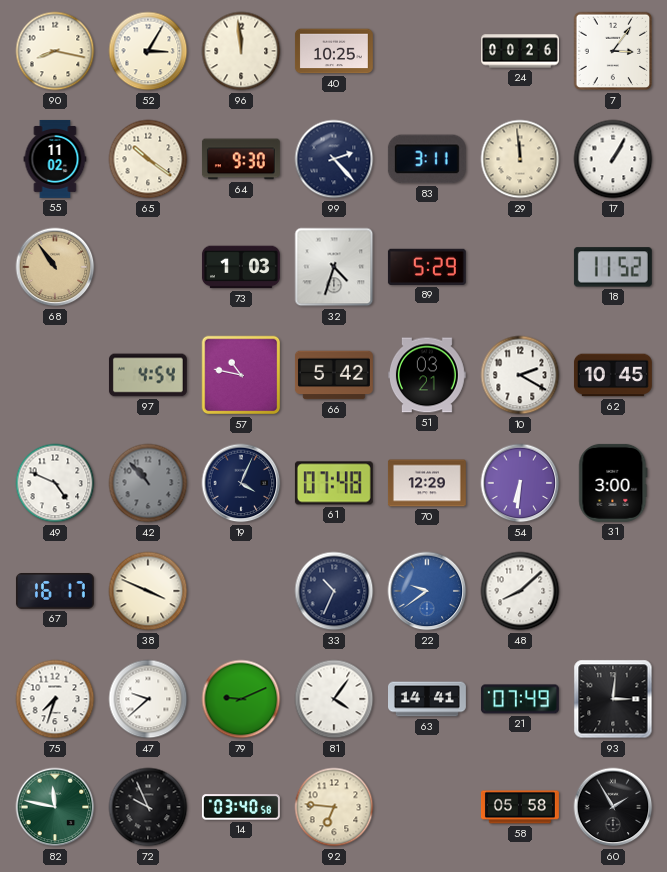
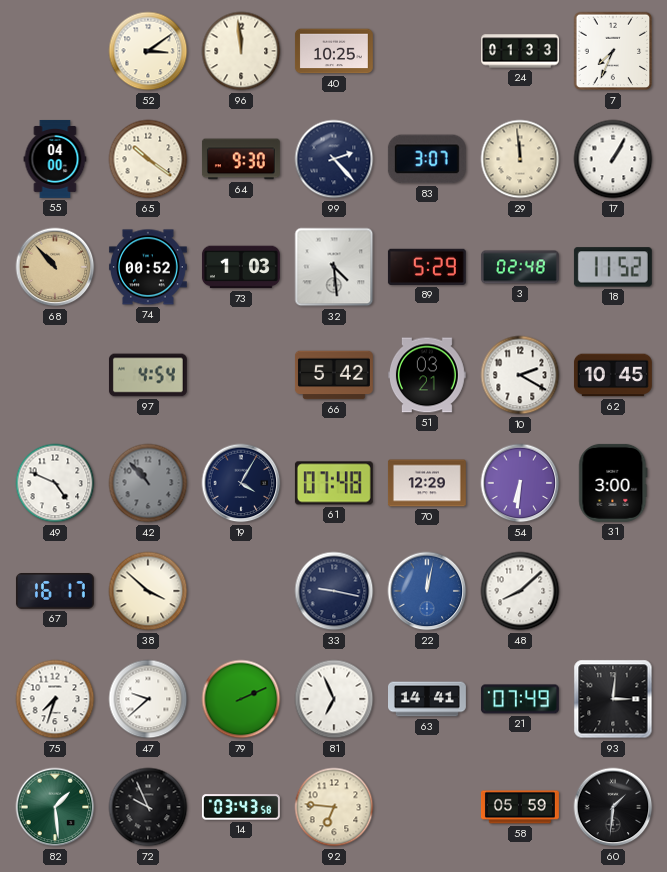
90: 8:17 -> none
52: 3:05 -> 3:09
24: 00:26 -> 01:33
7: 3:06 -> 7:34
55: 11:02 -> 04:00
83: 3:11 -> 3:07
68: 10:54 -> 10:53
74: none -> 00:52
32: 4:33 -> 4:29
3: none -> 02:48
57: 10:47 -> none
19: 4:04 -> 4:05
38: 3:49 -> 3:52
33: 10:34 -> 9:17
22: 9:39 -> 12:02
79: 9:11 -> 2:11
81: 4:06 -> 6:56
82: 11:47 -> 1:29
14: 03:40 -> 03:43
58: 05:58 -> 05:59
60: 1:55 -> 1:31
